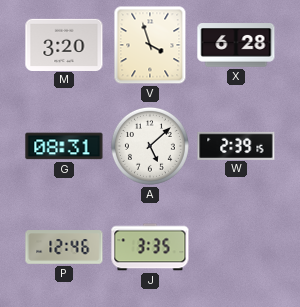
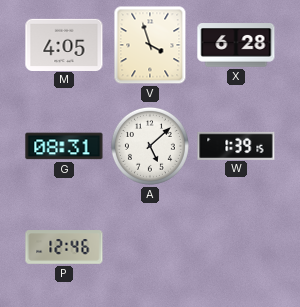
M: 3:20 -> 4:05
W: 2:39 -> 1:39
J: 3:35 -> none
